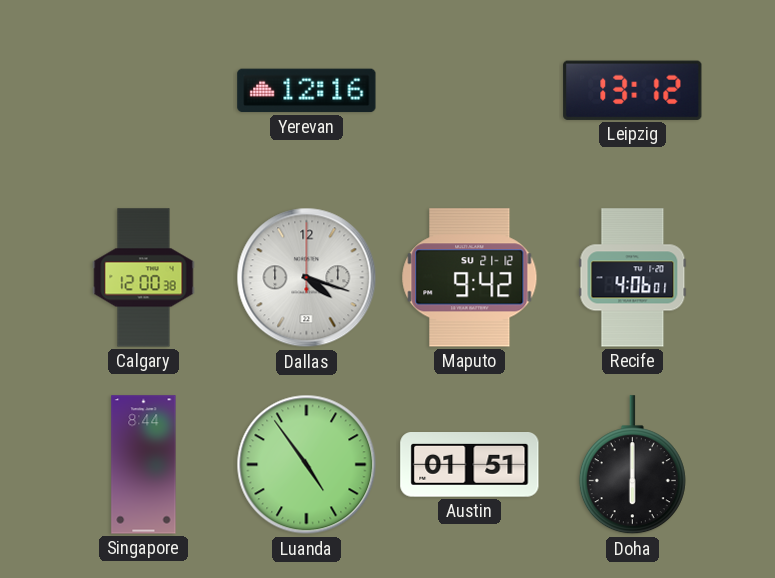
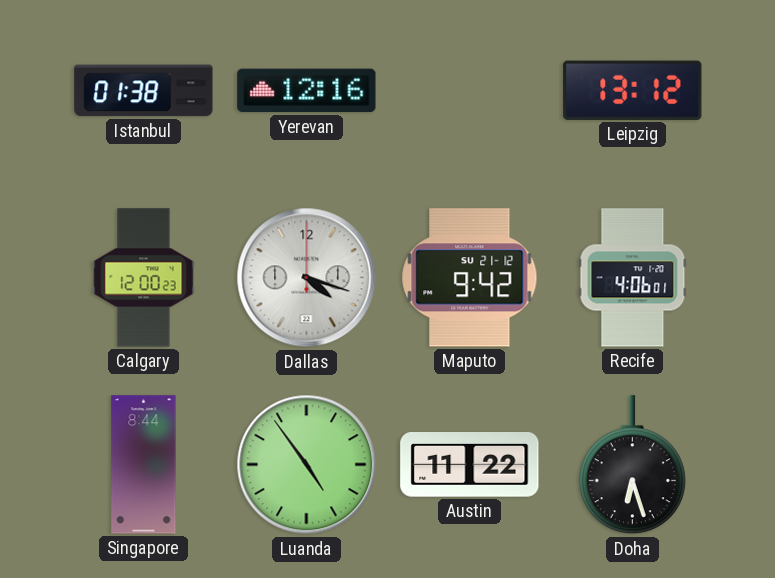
Istanbul: none -> 01:38
Calgary: 12:00:38 -> 12:00:23
Austin: 01:51 -> 11:22
Doha: 6:00 -> 6:27
